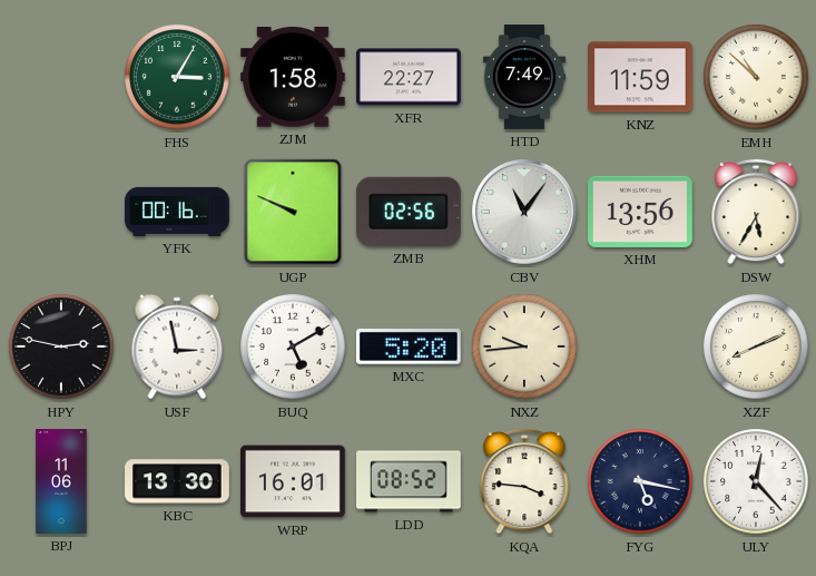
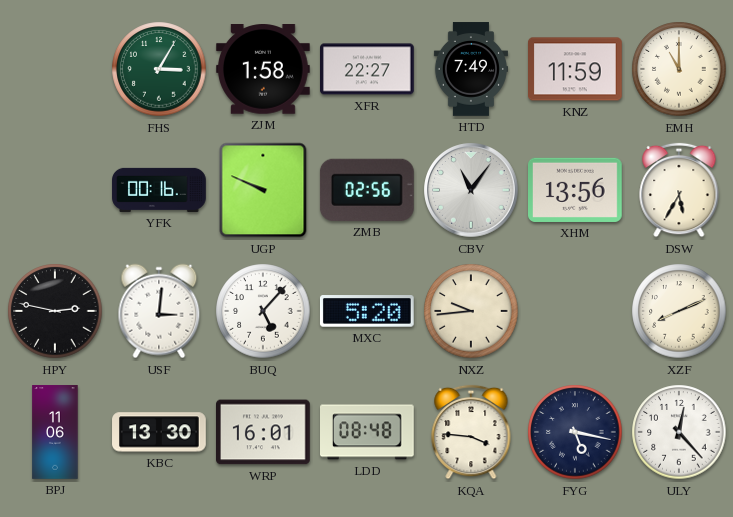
EMH: 10:52 -> 11:00
USF: 2:58 -> 3:01
BUQ: 5:10 -> 5:07
LDD: 08:52 -> 08:48
